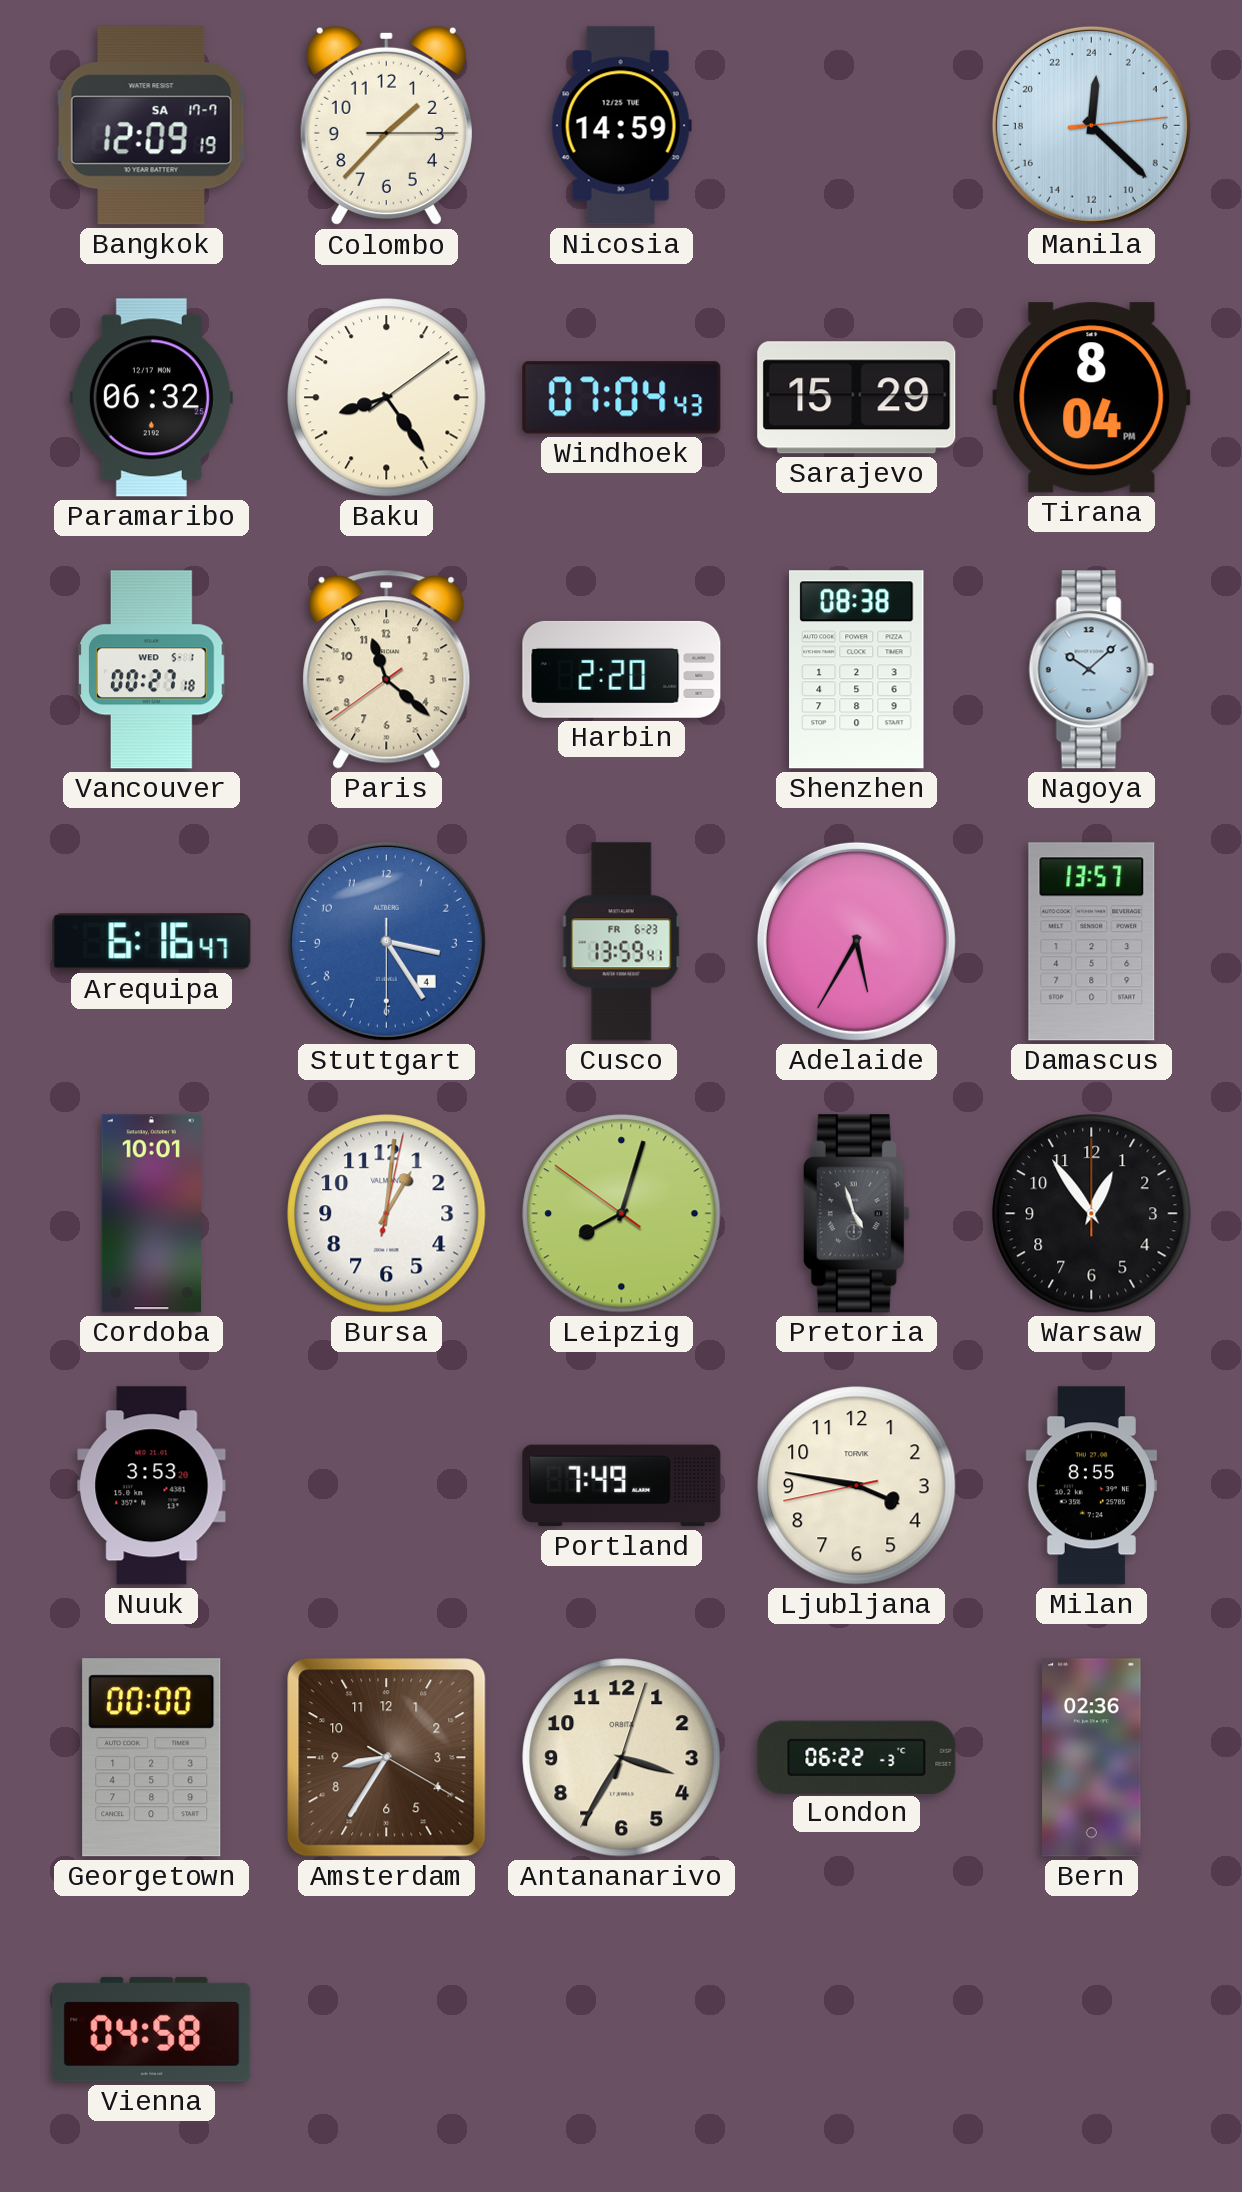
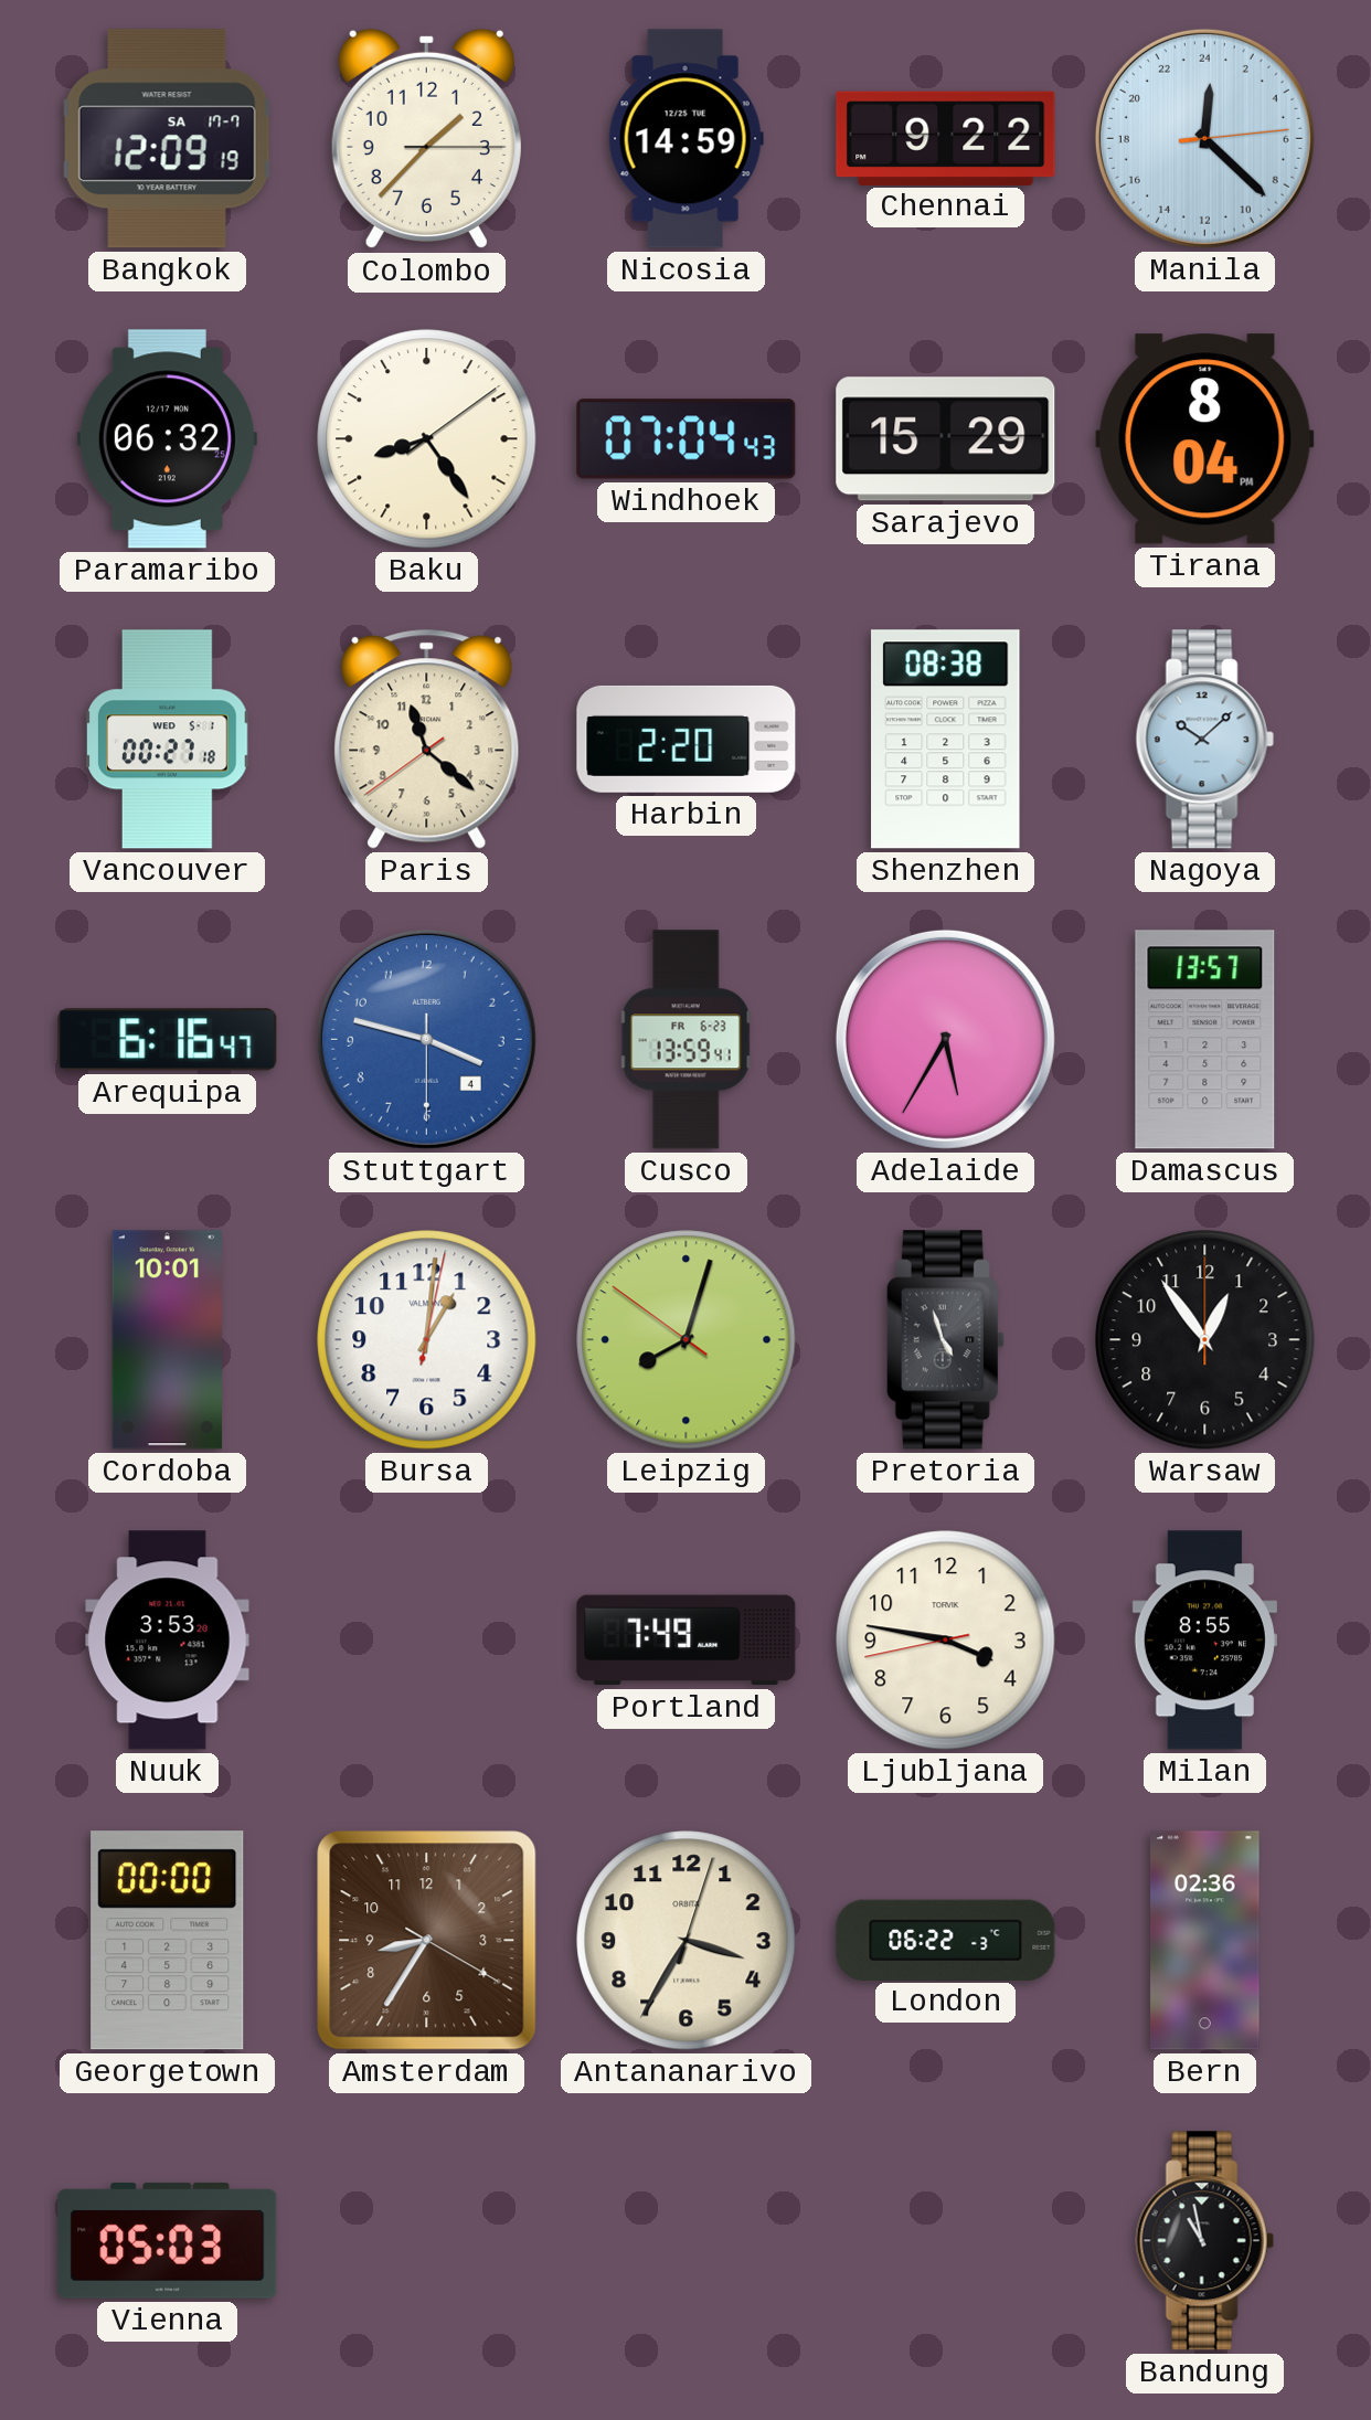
Chennai: none -> 9:22
Stuttgart: 3:24 -> 3:47
Vienna: 04:58 -> 05:03
Bandung: none -> 10:58
